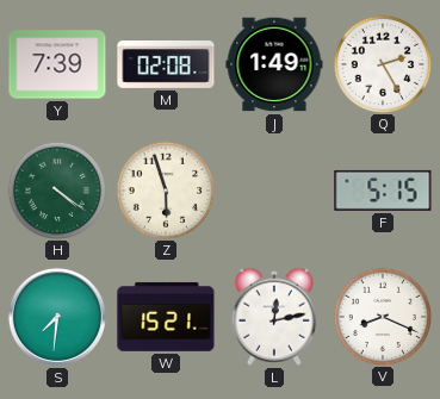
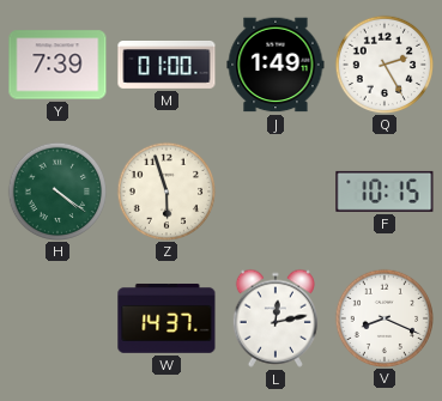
M: 02:08 -> 01:00
F: 5:15 -> 10:15
S: 7:31 -> none
W: 15:21 -> 14:37
